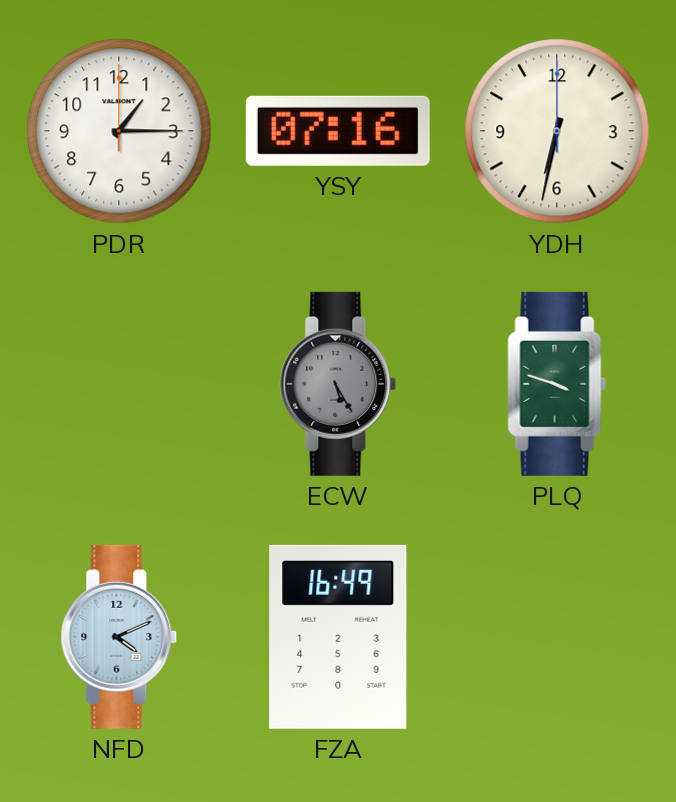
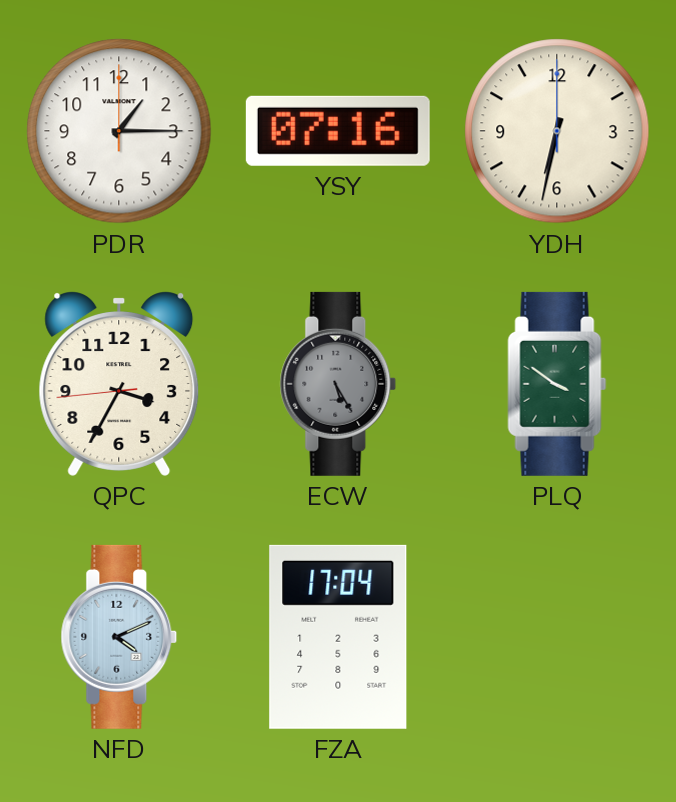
QPC: none -> 3:34
PLQ: 3:48 -> 3:51
FZA: 16:49 -> 17:04
